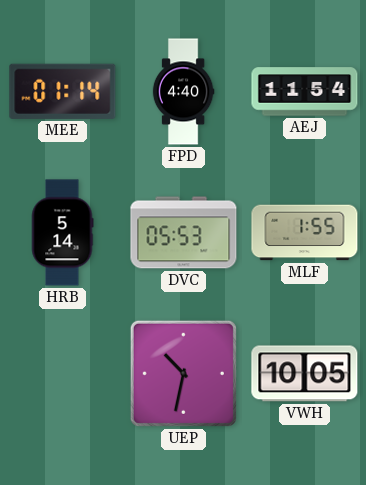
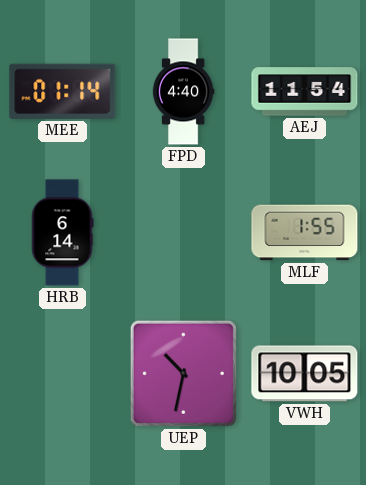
HRB: 5:14 -> 6:14
DVC: 05:53 -> none
